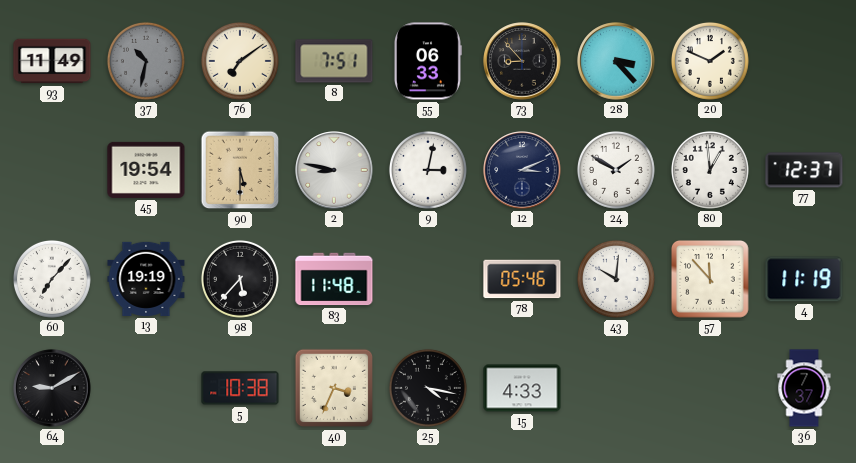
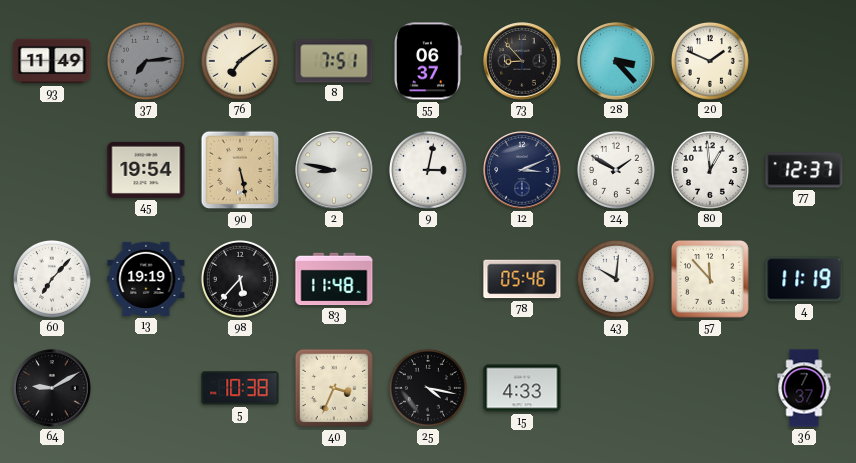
37: 10:32 -> 7:14
55: 06:33 -> 06:37
90: 5:30 -> 5:28
